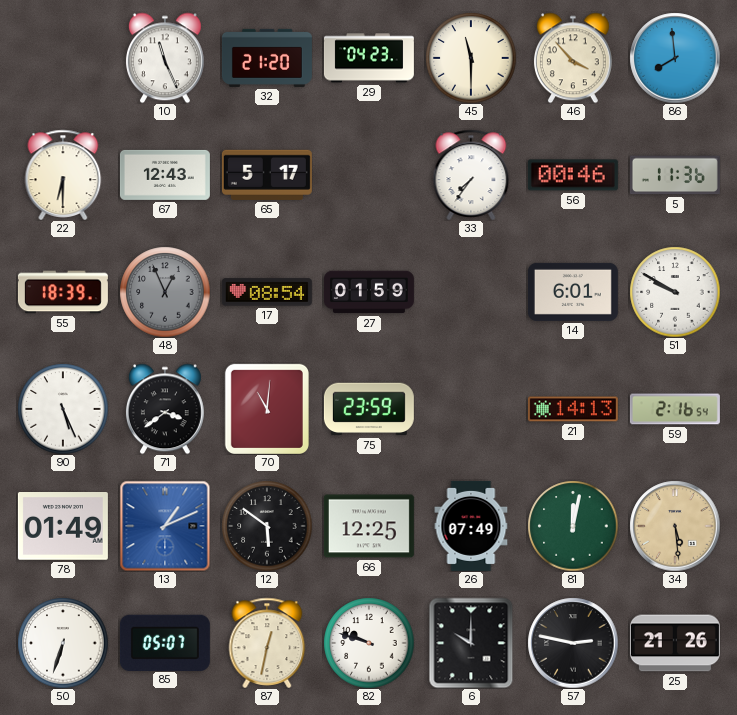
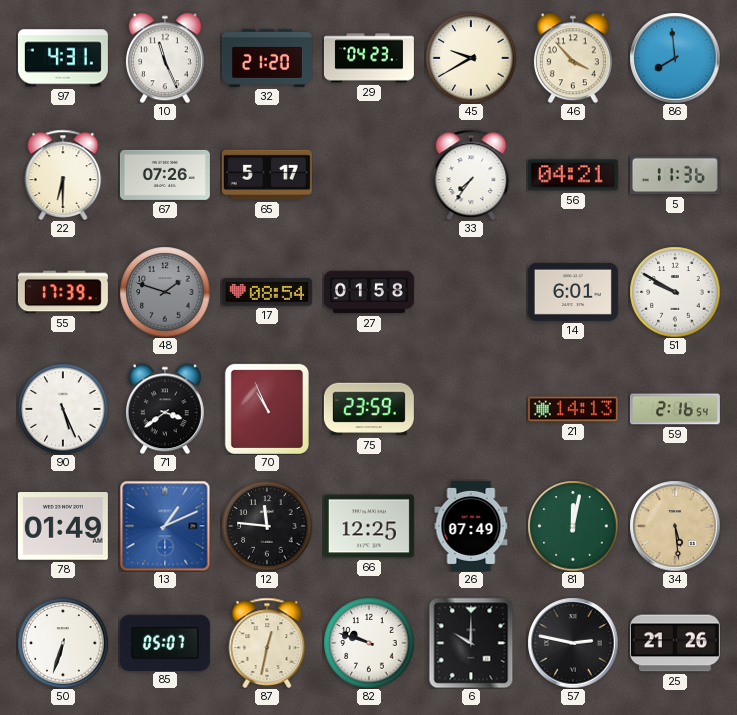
97: none -> 4:31
45: 11:30 -> 9:40
67: 12:43 -> 07:26
56: 00:46 -> 04:21
55: 18:39 -> 17:39
48: 12:56 -> 1:48
27: 01:59 -> 01:58
70: 11:01 -> 10:56
12: 5:51 -> 11:46
